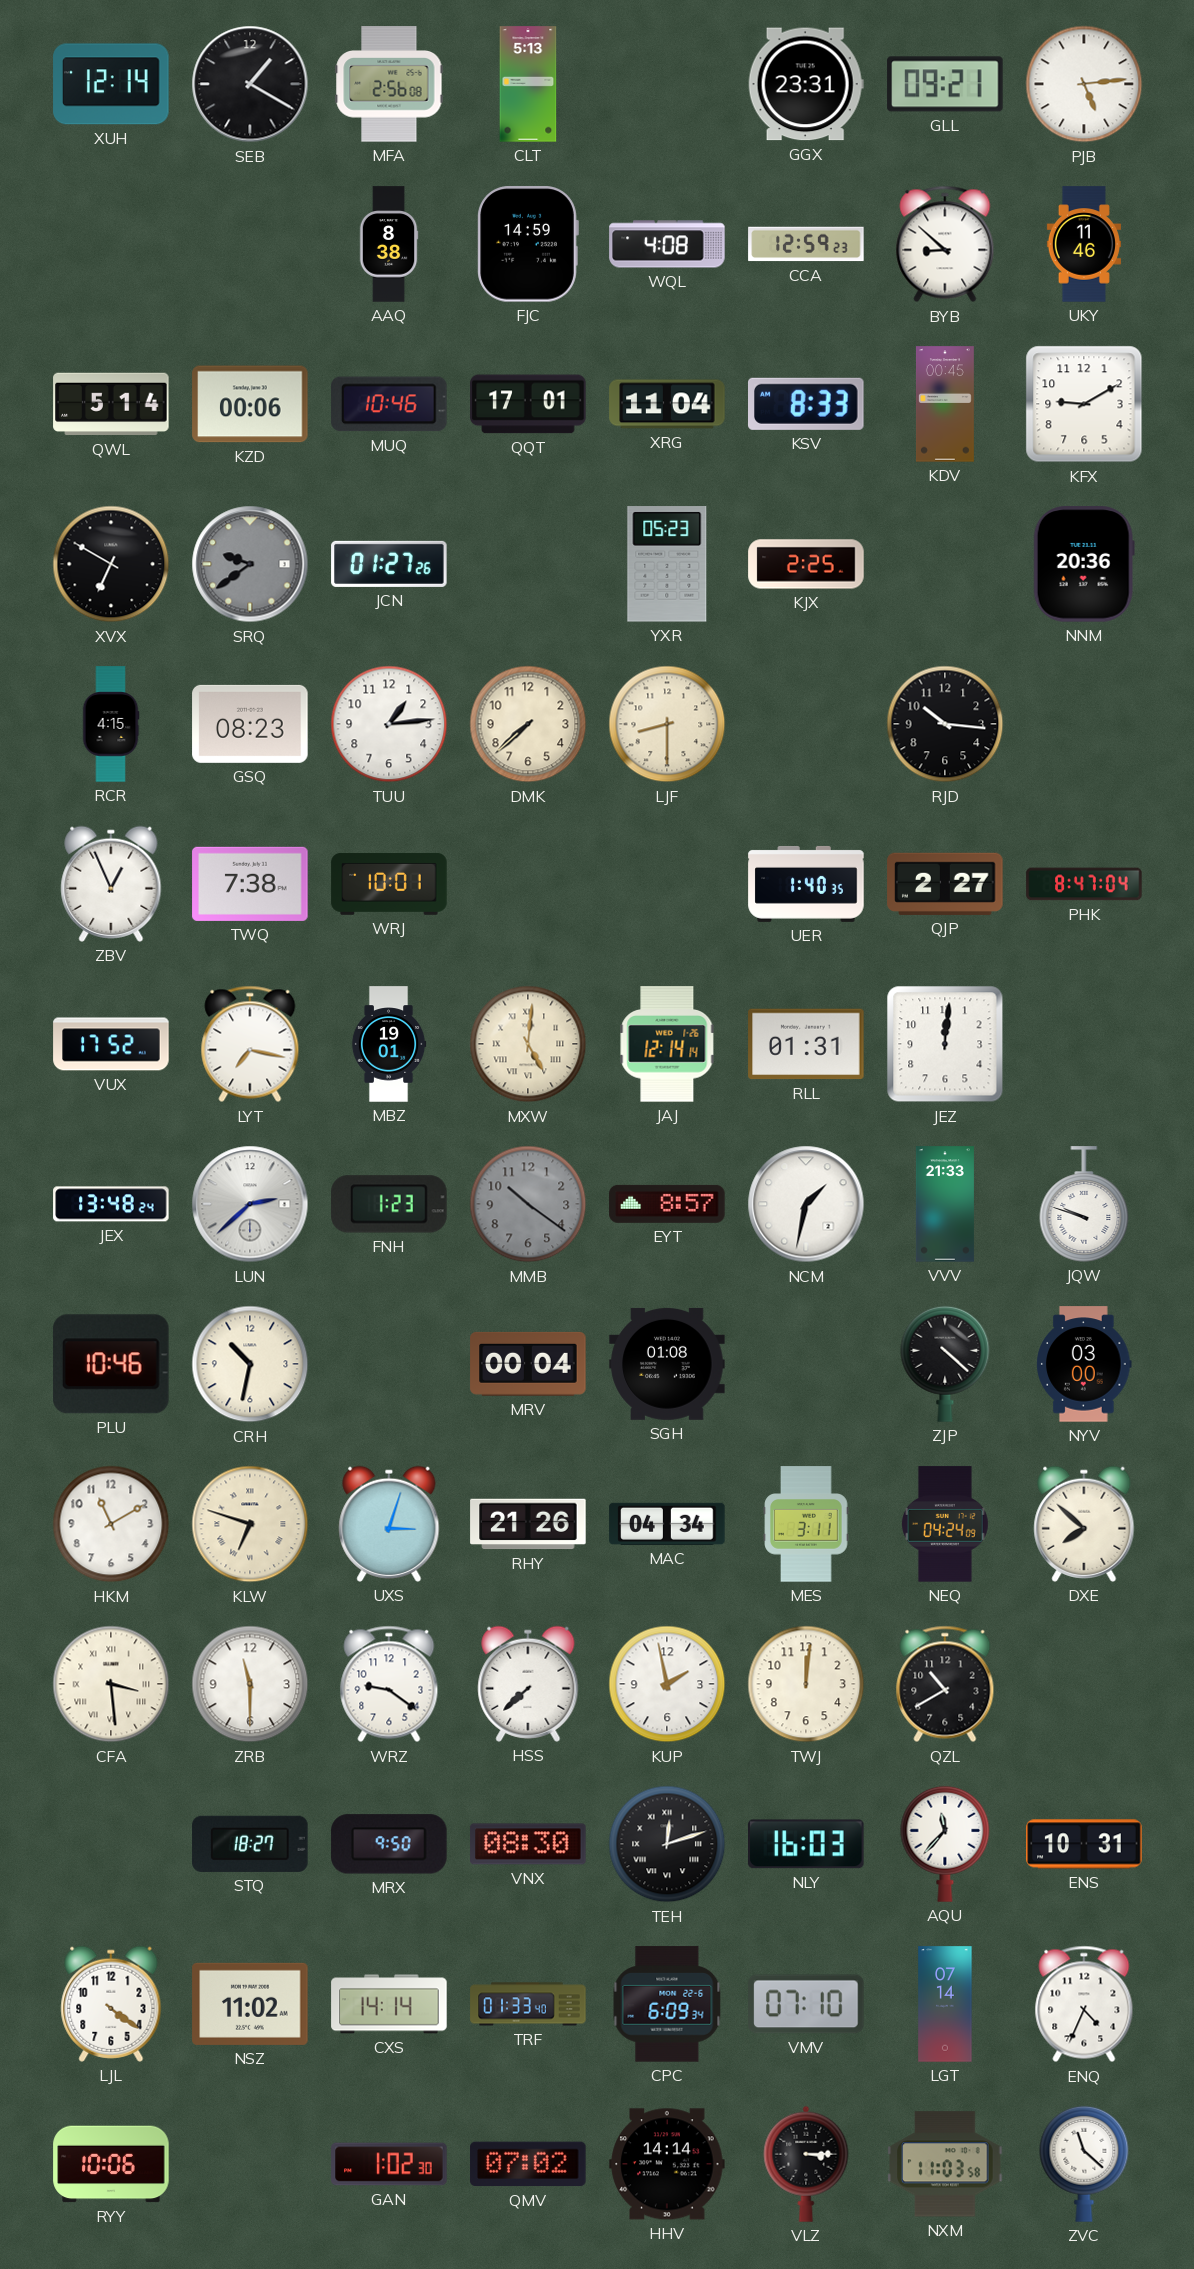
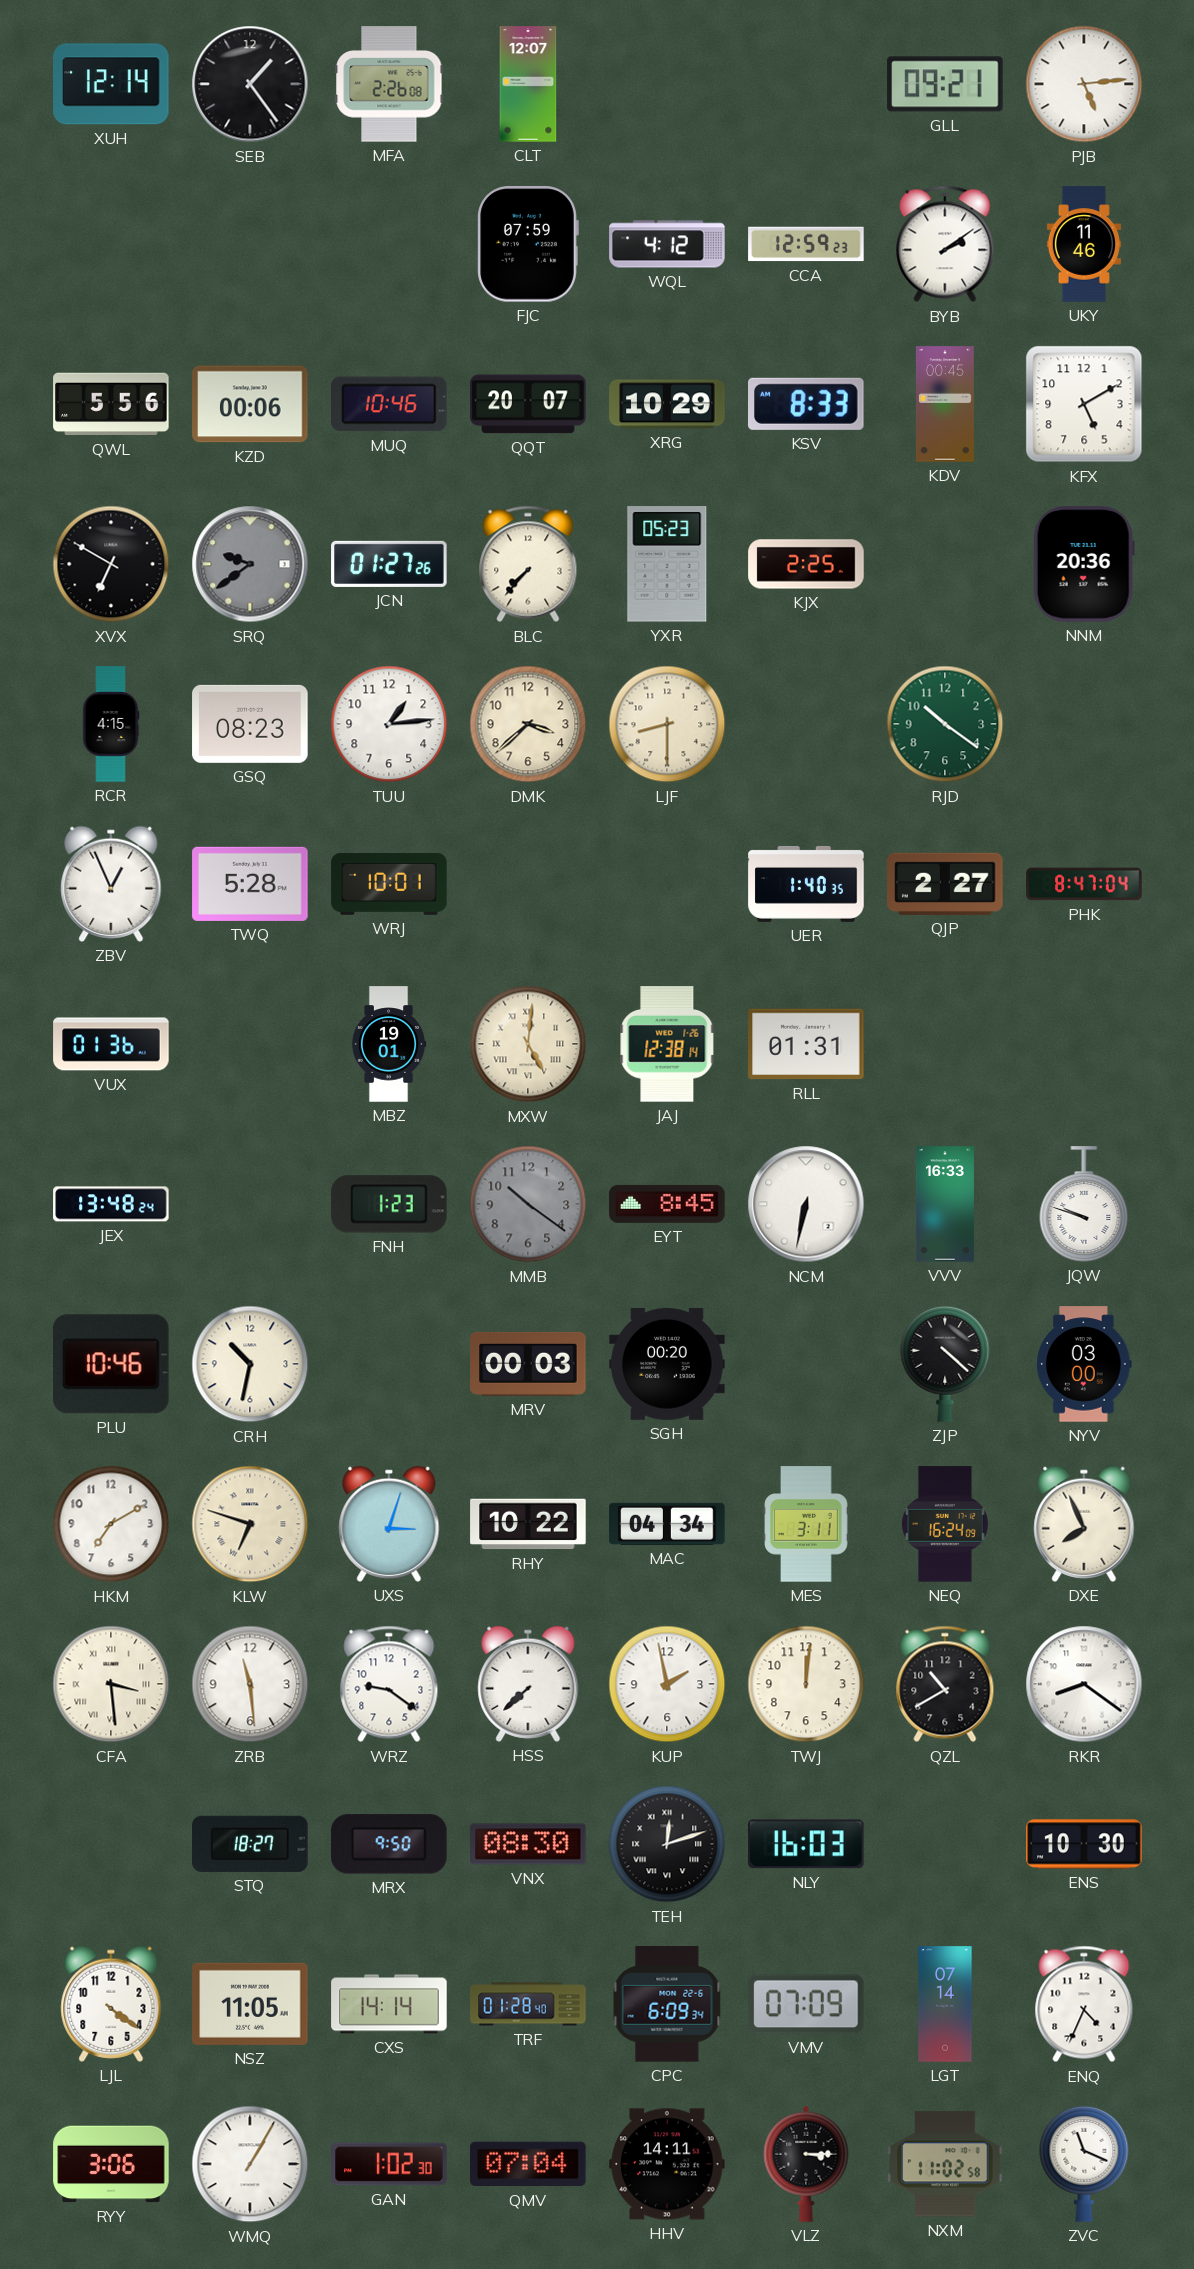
SEB: 1:20 -> 1:24
MFA: 2:56 -> 2:26
CLT: 5:13 -> 12:07
GGX: 23:31 -> none
AAQ: 8:38 -> none
FJC: 14:59 -> 07:59
WQL: 4:08 -> 4:12
BYB: 8:52 -> 2:09
QWL: 5:14 -> 5:56
QQT: 17:01 -> 20:07
XRG: 11:04 -> 10:29
KFX: 9:10 -> 5:10
BLC: none -> 7:37
DMK: 7:38 -> 3:38
RJD: 10:16 -> 10:21
RJD dial: black -> green
TWQ: 7:38 -> 5:28
VUX: 17:52 -> 01:36
LYT: 7:17 -> none
JAJ: 12:14 -> 12:38
JEZ: 12:01 -> none
LUN: 2:38 -> none
EYT: 8:57 -> 8:45
NCM: 1:32 -> 6:32
VVV: 21:33 -> 16:33
MRV: 00:04 -> 00:03
SGH: 01:08 -> 00:20
HKM: 11:10 -> 7:10
RHY: 21:26 -> 10:22
NEQ: 04:24 -> 16:24
DXE: 7:52 -> 7:56
ZRB: 11:30 -> 11:29
RKR: none -> 8:21
AQU: 11:37 -> none
ENS: 10:31 -> 10:30
NSZ: 11:02 -> 11:05
TRF: 01:33 -> 01:28
VMV: 07:10 -> 07:09
RYY: 10:06 -> 3:06
WMQ: none -> 1:05
QMV: 07:02 -> 07:04
HHV: 14:14 -> 14:11
NXM: 11:03 -> 11:02
ZVC: 11:22 -> 11:19
